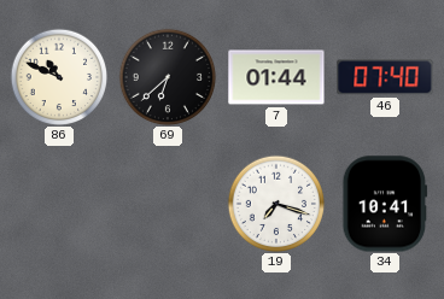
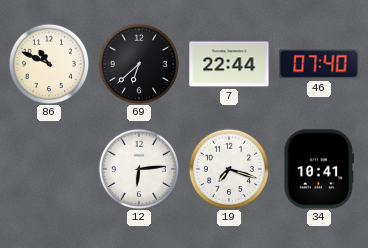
7: 01:44 -> 22:44
12: none -> 6:14
